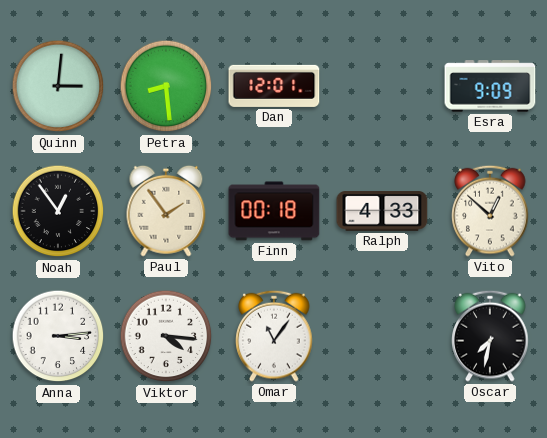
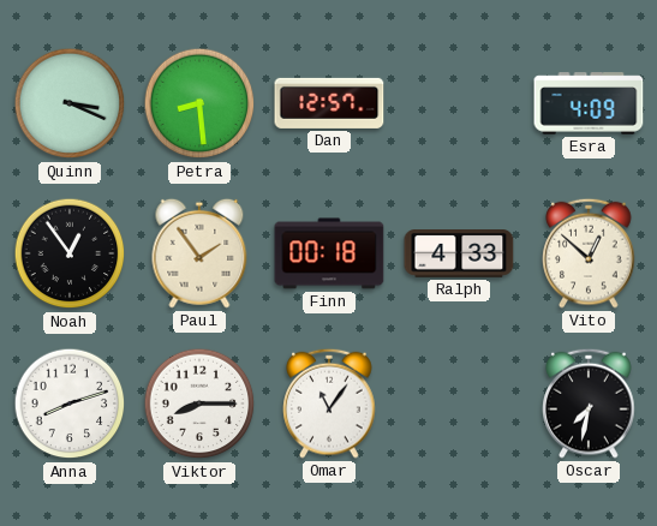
Quinn: 3:01 -> 3:19
Dan: 12:01 -> 12:57
Esra: 9:09 -> 4:09
Anna: 3:14 -> 8:12
Viktor: 4:16 -> 8:15
